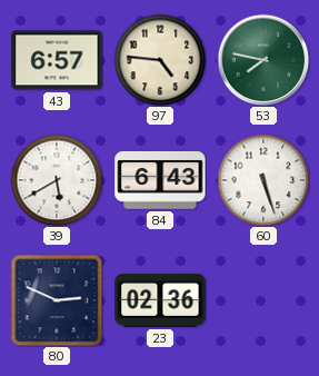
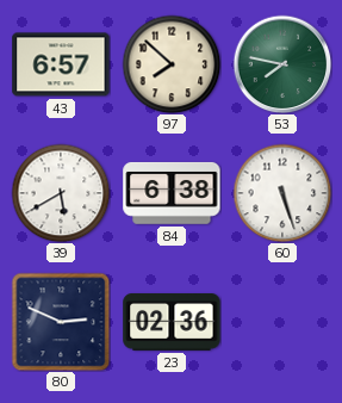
97: 4:46 -> 7:52
84: 6:43 -> 6:38
